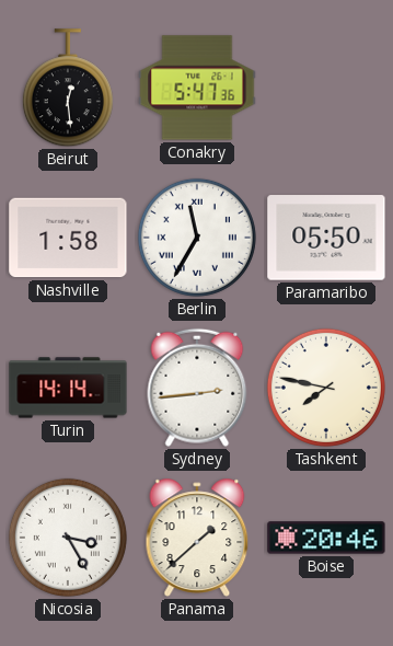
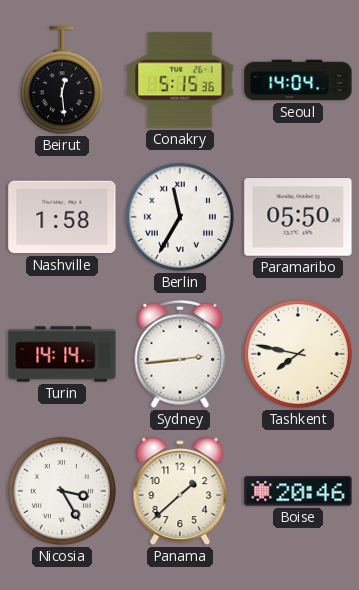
Conakry: 5:47 -> 5:15
Seoul: none -> 14:04
